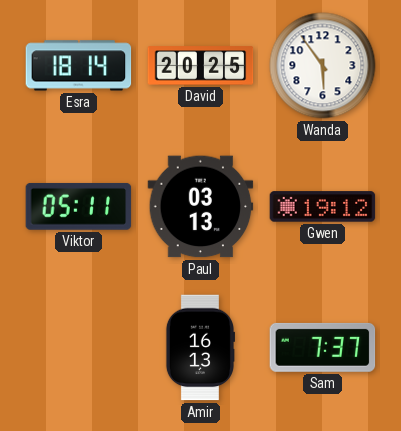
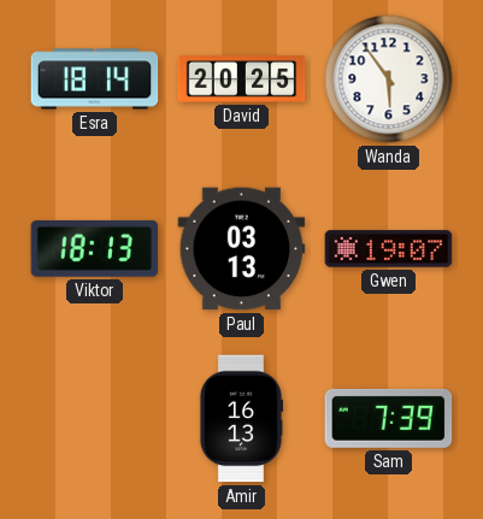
Viktor: 05:11 -> 18:13
Gwen: 19:12 -> 19:07
Sam: 7:37 -> 7:39
